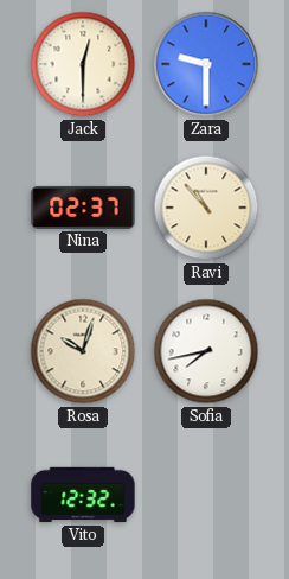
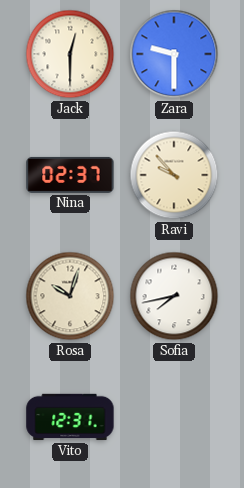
Ravi: 10:53 -> 9:53
Vito: 12:32 -> 12:31
